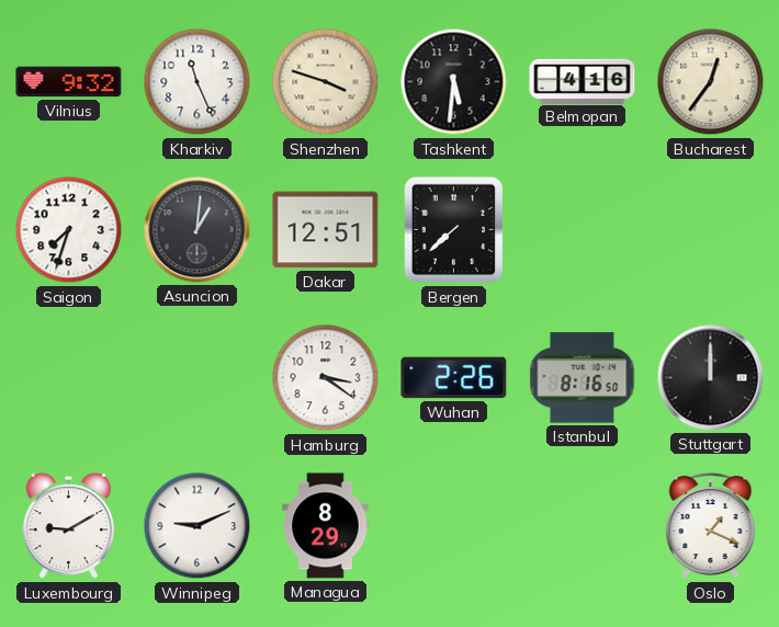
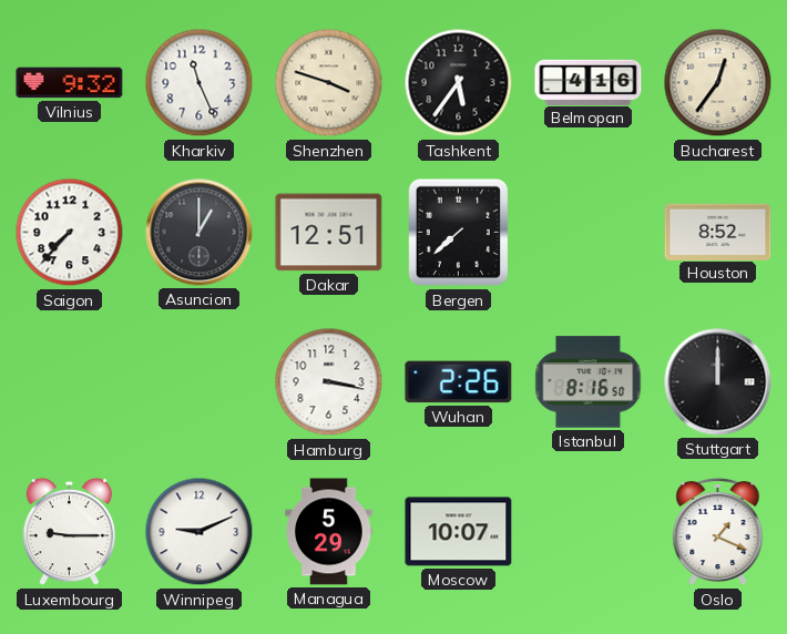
Tashkent: 5:31 -> 5:36
Saigon: 7:33 -> 7:37
Asuncion: 1:01 -> 1:00
Houston: none -> 8:52
Hamburg: 3:21 -> 3:17
Luxembourg: 9:10 -> 9:15
Managua: 8:29 -> 5:29
Moscow: none -> 10:07
